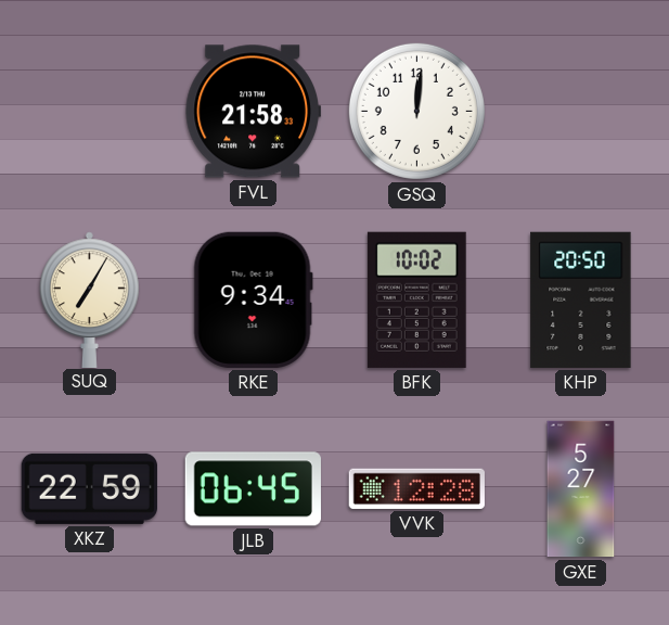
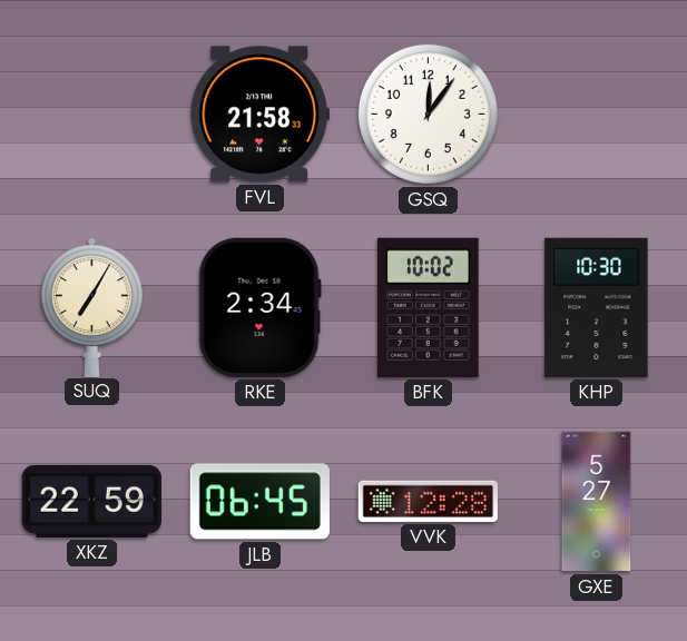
GSQ: 12:01 -> 12:06
RKE: 9:34 -> 2:34
KHP: 20:50 -> 10:30
